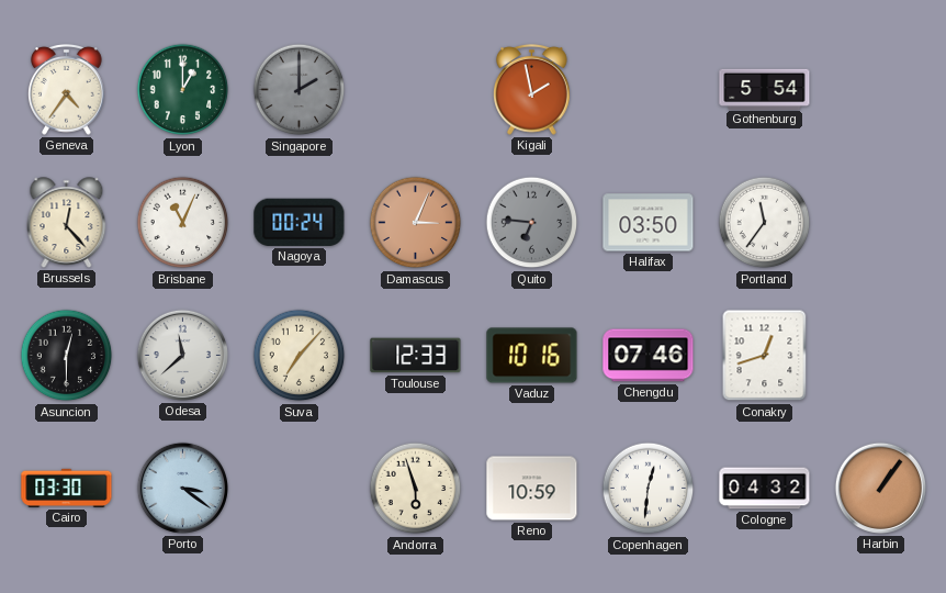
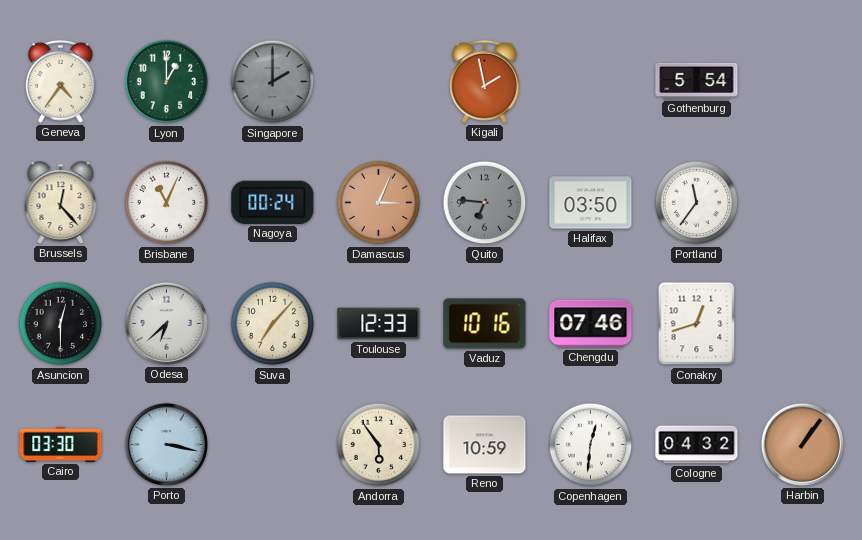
Odesa: 11:38 -> 6:38
Porto: 3:21 -> 3:17
Andorra: 5:57 -> 5:54
